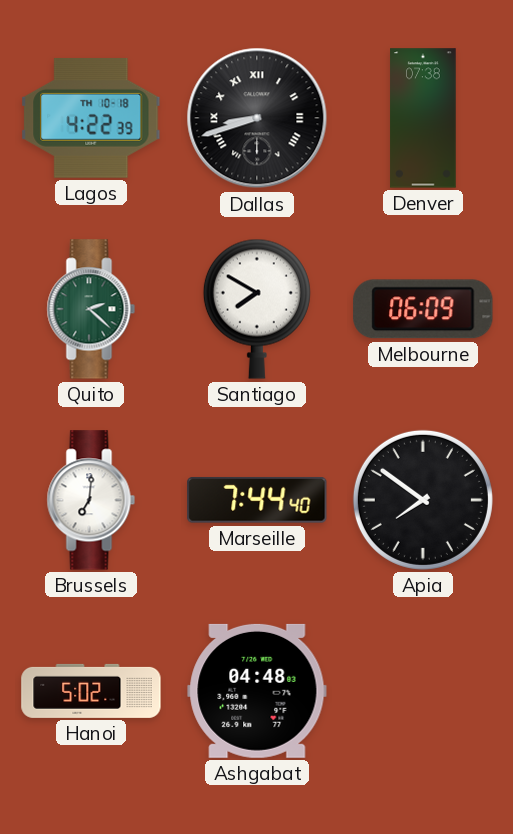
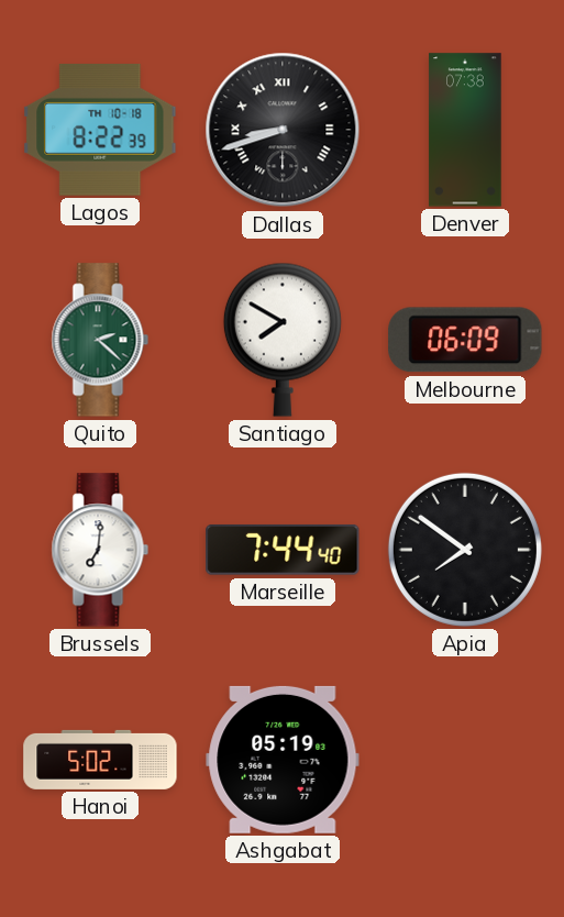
Lagos: 4:22 -> 8:22
Ashgabat: 04:48 -> 05:19
